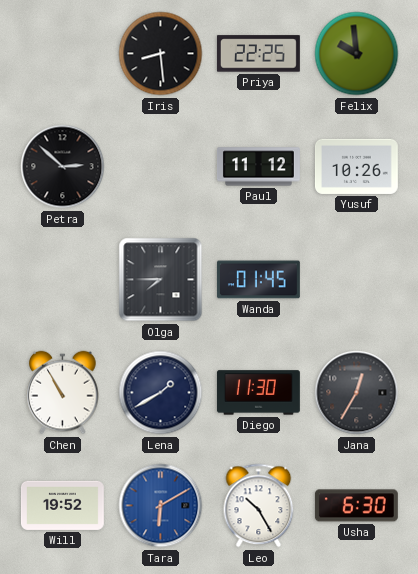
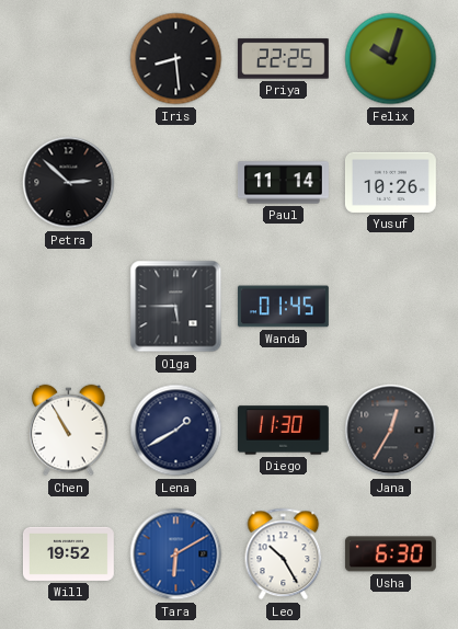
Felix: 9:59 -> 10:03
Paul: 11:12 -> 11:14
Olga: 7:45 -> 5:45
